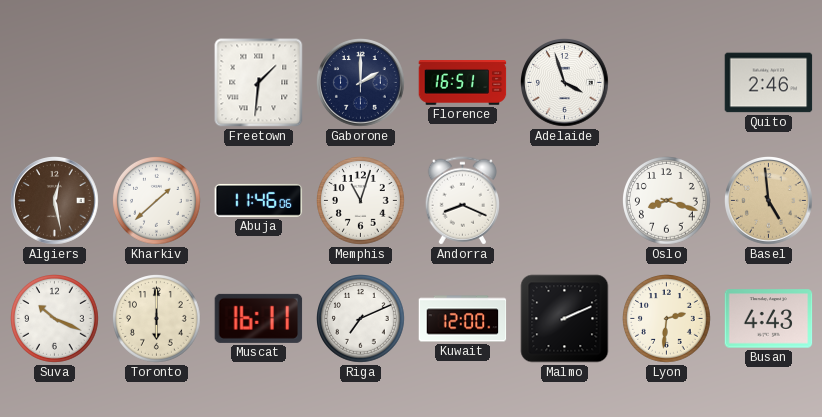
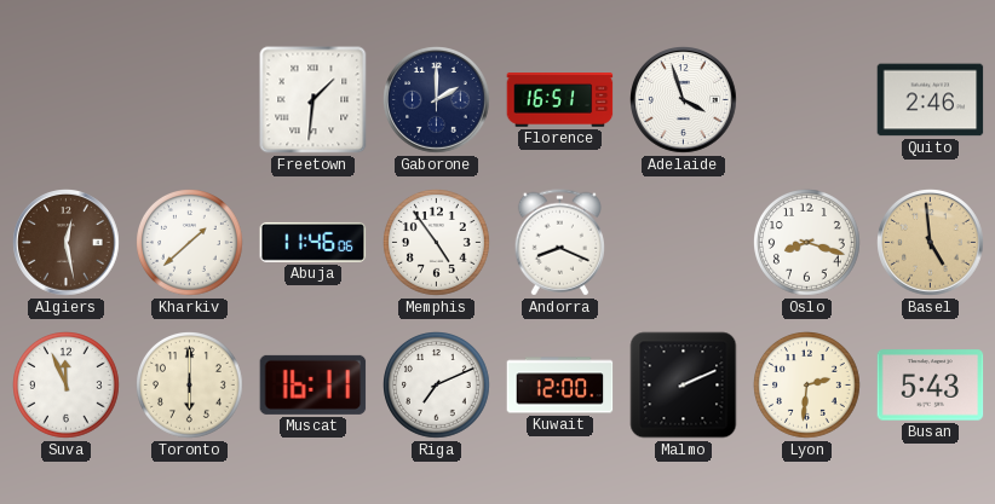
Memphis: 11:03 -> 4:54
Suva: 10:19 -> 11:56
Busan: 4:43 -> 5:43
